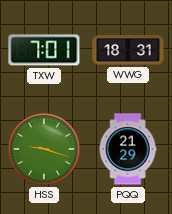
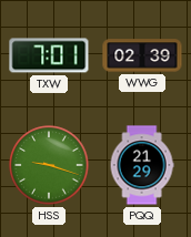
WWG: 18:31 -> 02:39
